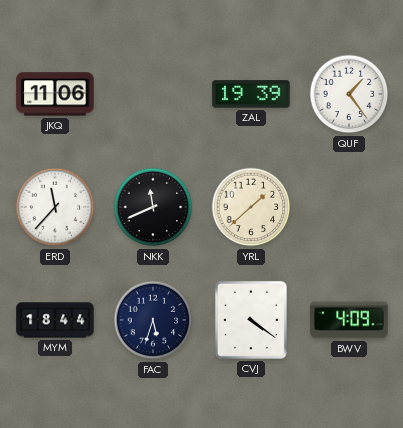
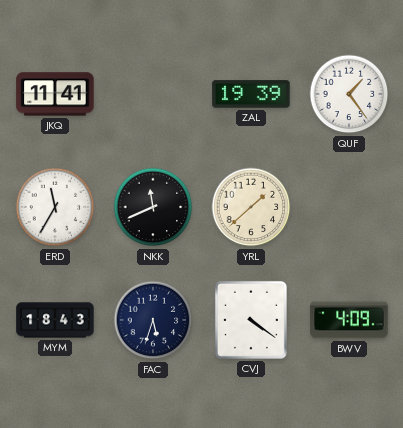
JKQ: 11:06 -> 11:41
ERD: 11:37 -> 11:35
MYM: 18:44 -> 18:43
